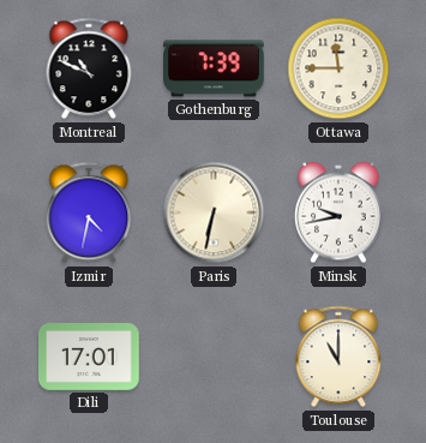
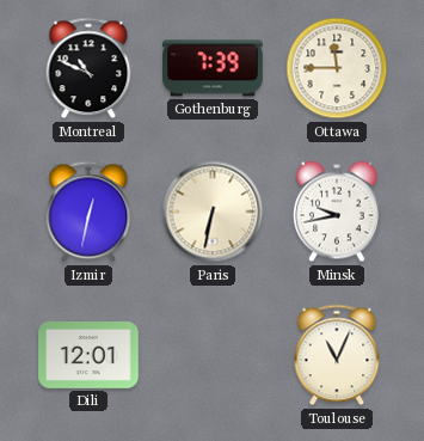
Izmir: 4:32 -> 12:32
Dili: 17:01 -> 12:01
Toulouse: 11:00 -> 11:04
